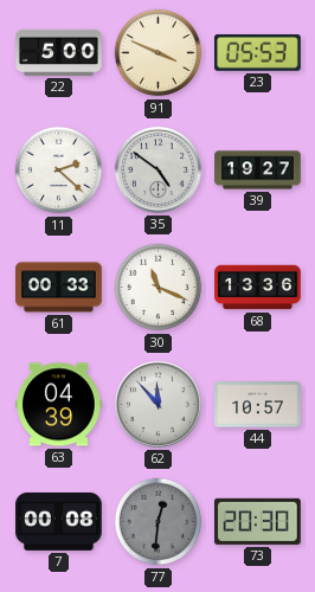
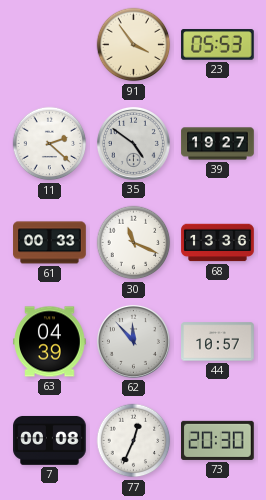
22: 5:00 -> none
91: 3:49 -> 3:54
77: 12:31 -> 12:34
77 dial: grey -> white
